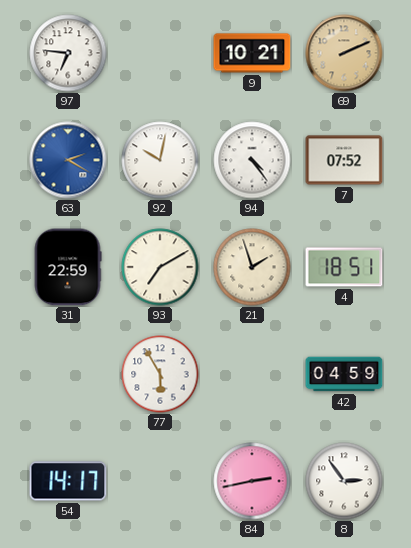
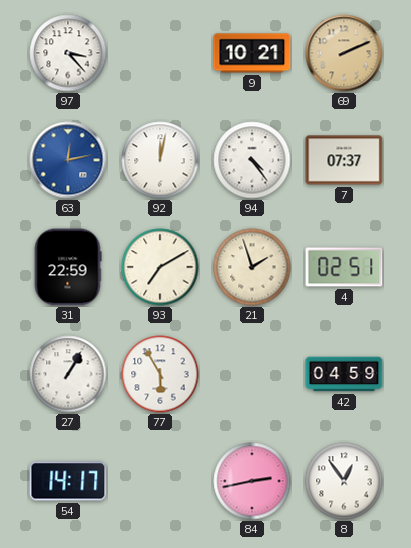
97: 6:46 -> 3:23
63: 2:20 -> 12:13
92: 10:02 -> 12:02
7: 07:52 -> 07:37
4: 18:51 -> 02:51
27: none -> 1:05
8: 2:54 -> 12:54
